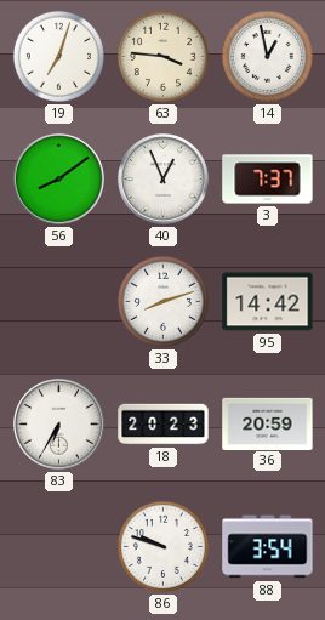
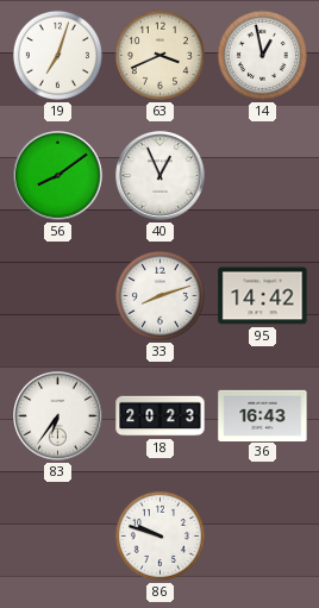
63: 3:46 -> 3:41
3: 7:37 -> none
83: 6:35 -> 6:36
36: 20:59 -> 16:43
88: 3:54 -> none
